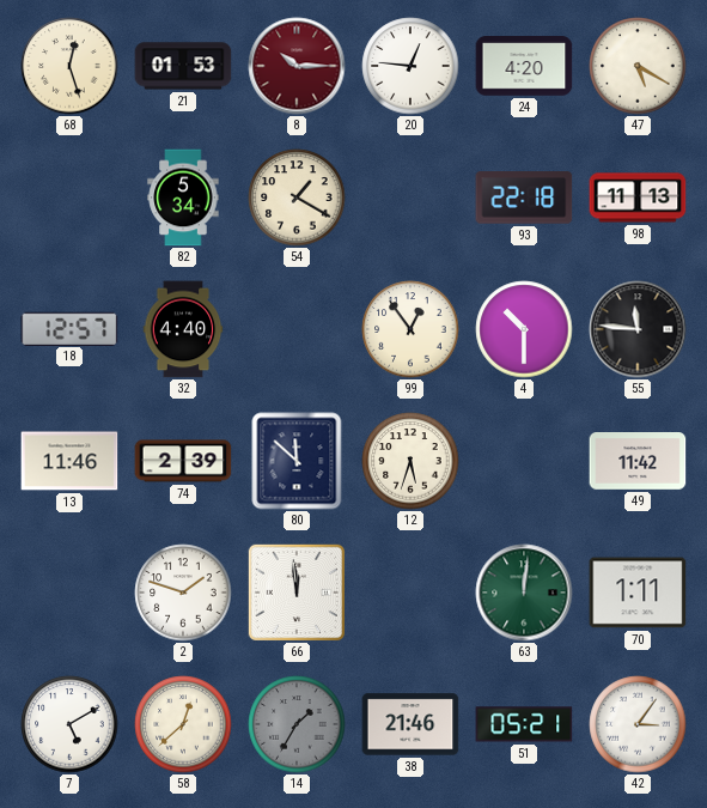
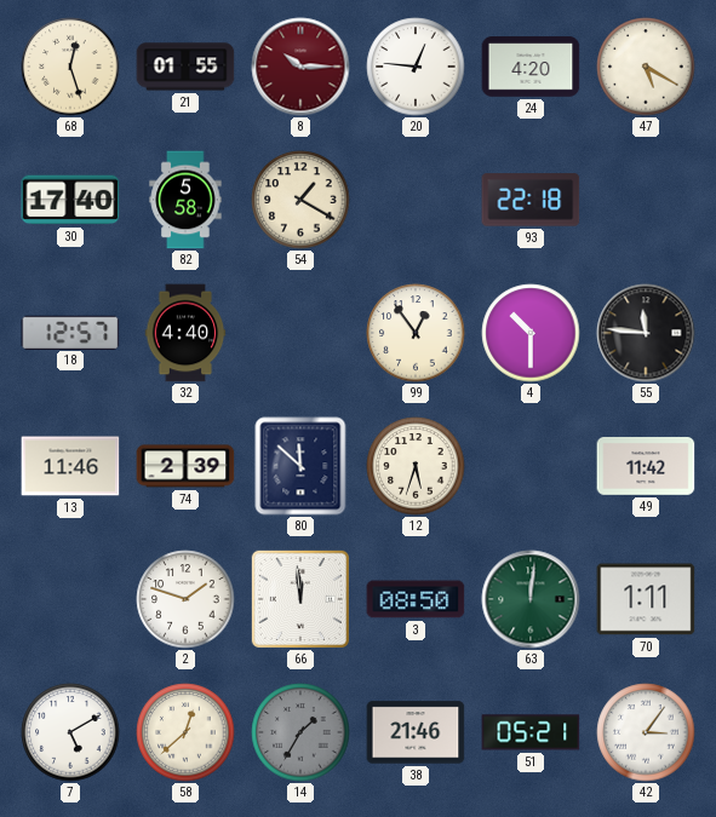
21: 01:53 -> 01:55
30: none -> 17:40
82: 5:34 -> 5:58
98: 11:13 -> none
3: none -> 08:50
